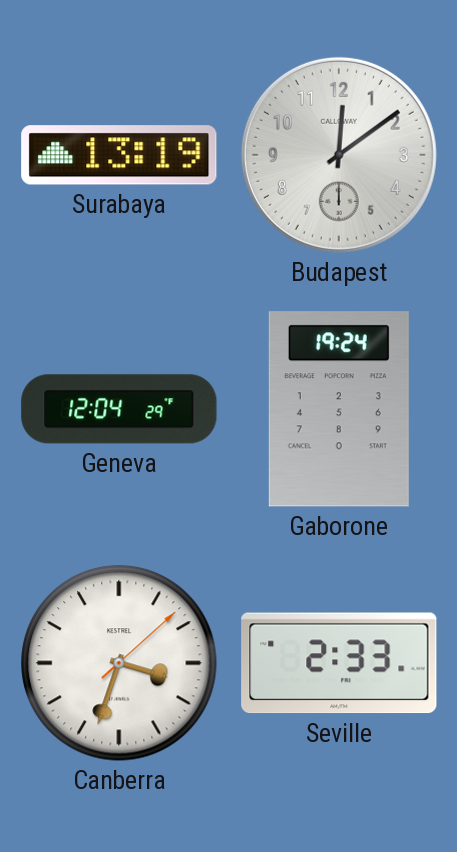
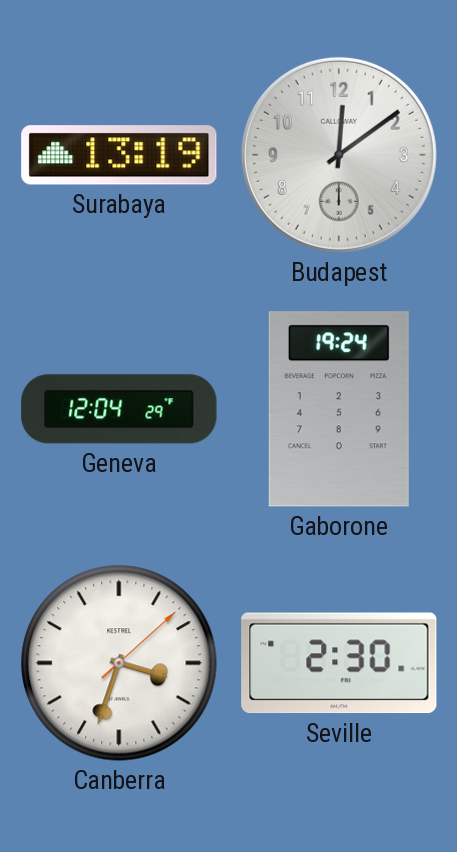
Seville: 2:33 -> 2:30
